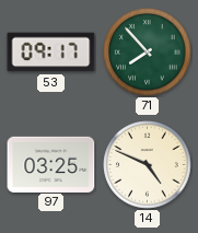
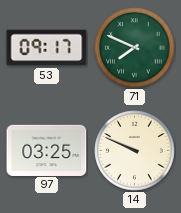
71: 7:53 -> 7:49
14: 4:49 -> 9:49
